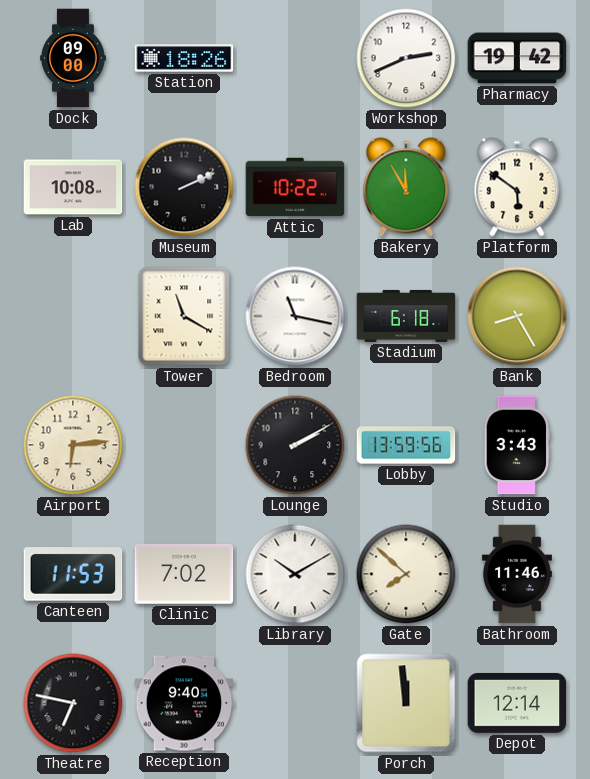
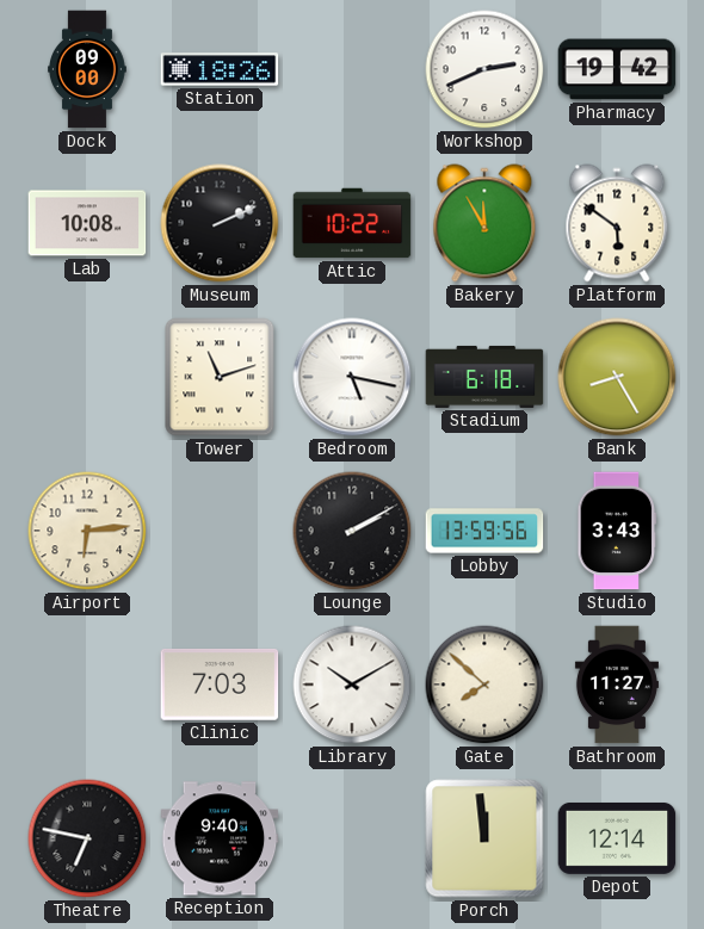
Tower: 11:20 -> 11:12
Bedroom: 11:17 -> 5:17
Canteen: 11:53 -> none
Clinic: 7:02 -> 7:03
Bathroom: 11:46 -> 11:27
